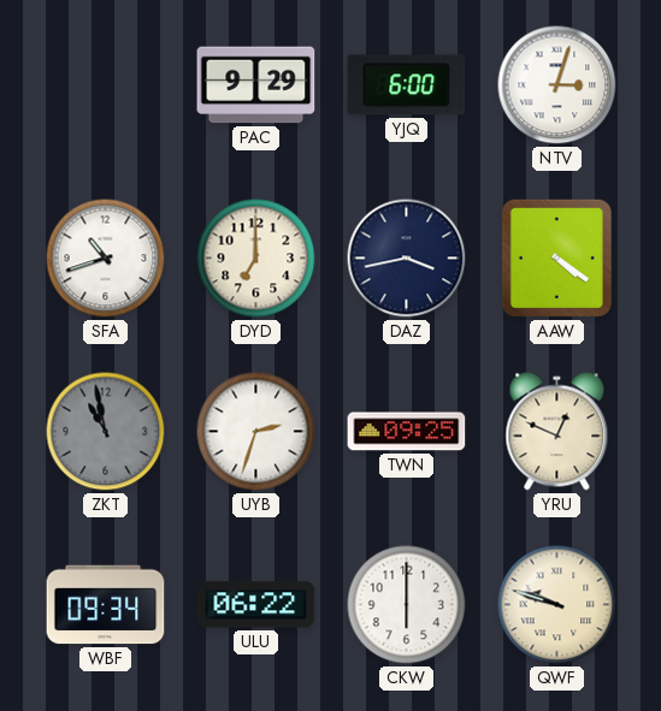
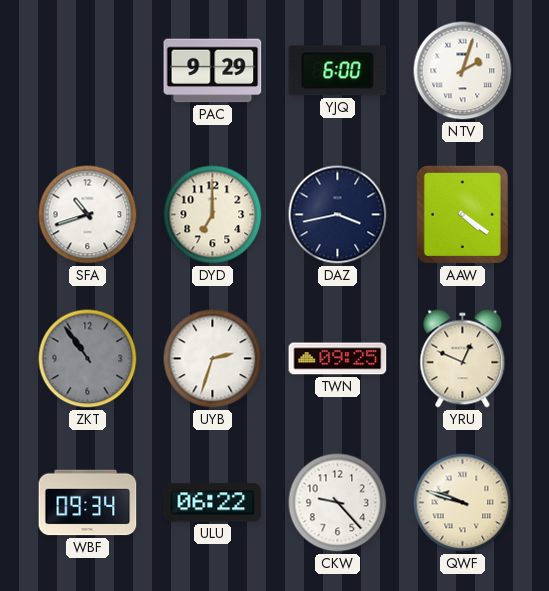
NTV: 3:03 -> 2:03
ZKT: 10:58 -> 10:54
CKW: 6:00 -> 9:23
